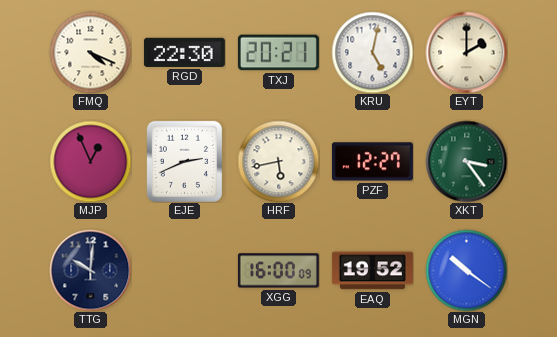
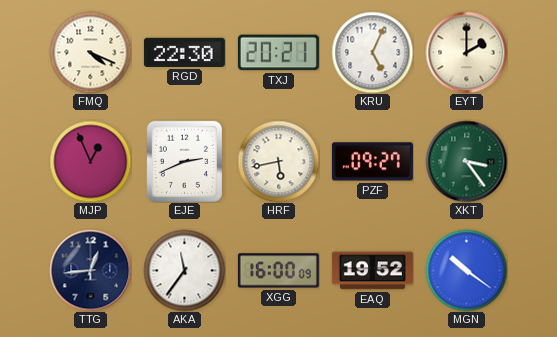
KRU: 5:02 -> 5:04
PZF: 12:27 -> 09:27
TTG: 10:01 -> 12:44
AKA: none -> 11:36
